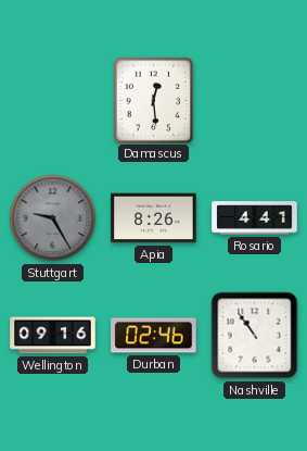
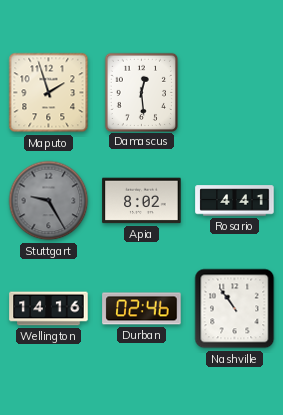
Maputo: none -> 1:57
Apia: 8:26 -> 8:02
Wellington: 09:16 -> 14:16
